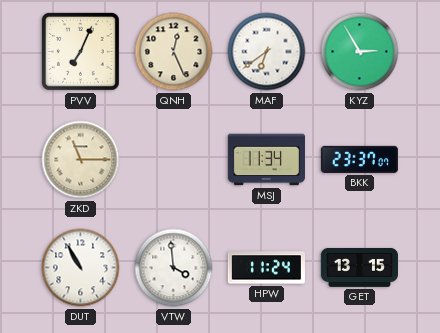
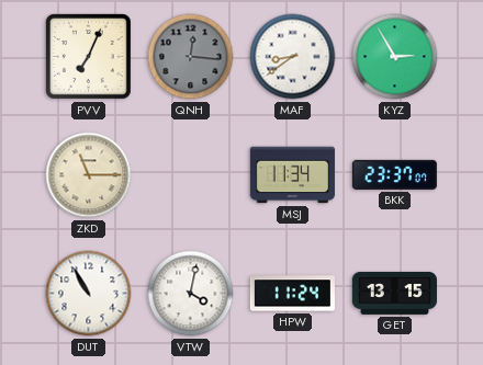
QNH: 12:26 -> 12:16
QNH dial: cream -> grey
MAF: 6:39 -> 8:39
VTW: 3:59 -> 4:02
